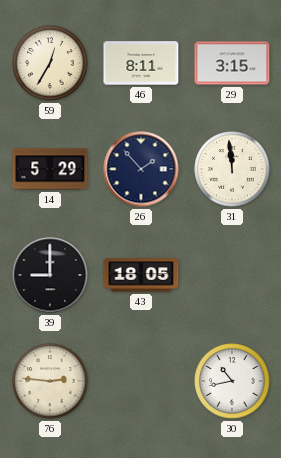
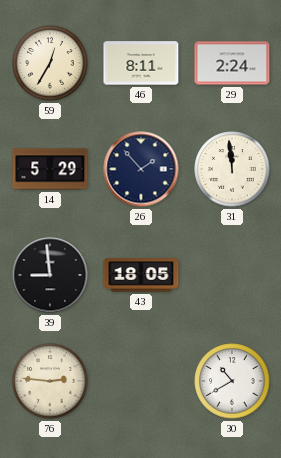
29: 3:15 -> 2:24
39: 9:00 -> 8:59
30: 10:43 -> 10:40
